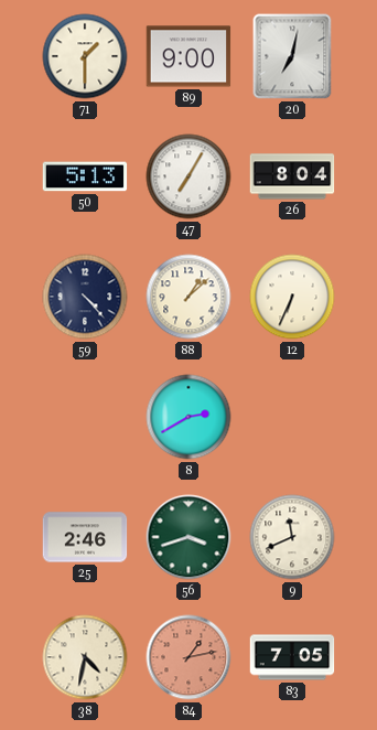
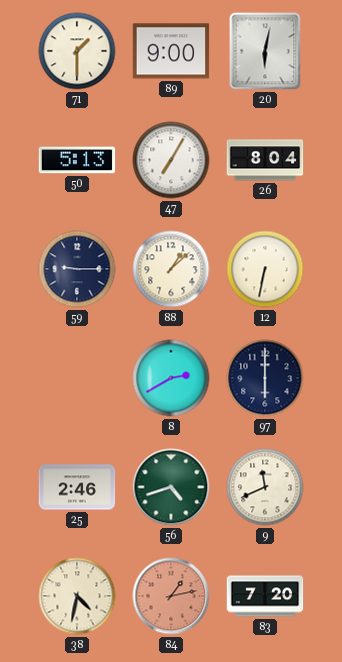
20: 7:02 -> 6:02
59: 4:23 -> 9:15
12: 6:34 -> 6:32
97: none -> 6:00
56: 3:42 -> 4:42
83: 7:05 -> 7:20
